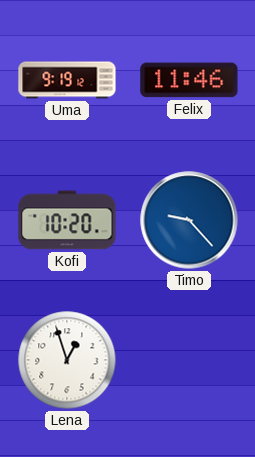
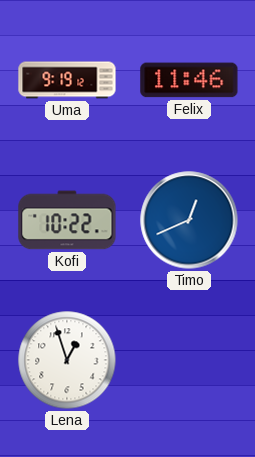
Kofi: 10:20 -> 10:22
Timo: 9:23 -> 12:41
